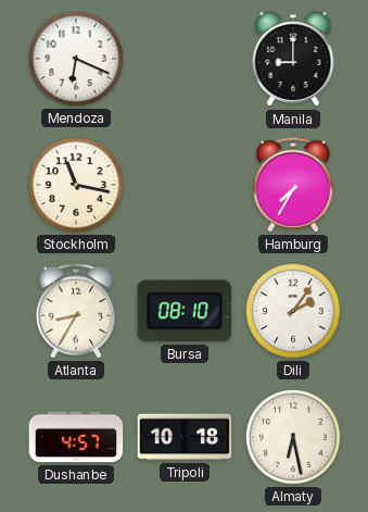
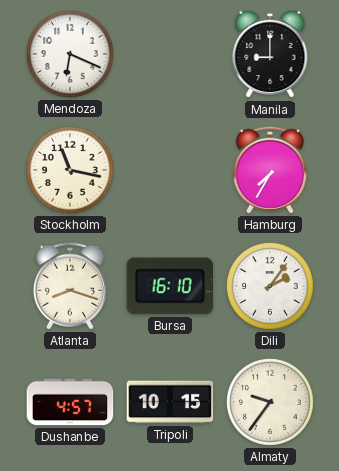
Atlanta: 8:35 -> 8:18
Bursa: 08:10 -> 16:10
Tripoli: 10:18 -> 10:15
Almaty: 6:28 -> 9:36
